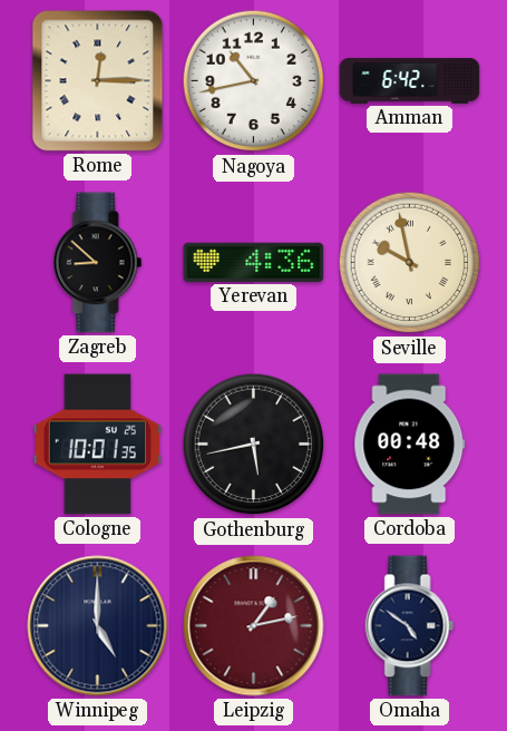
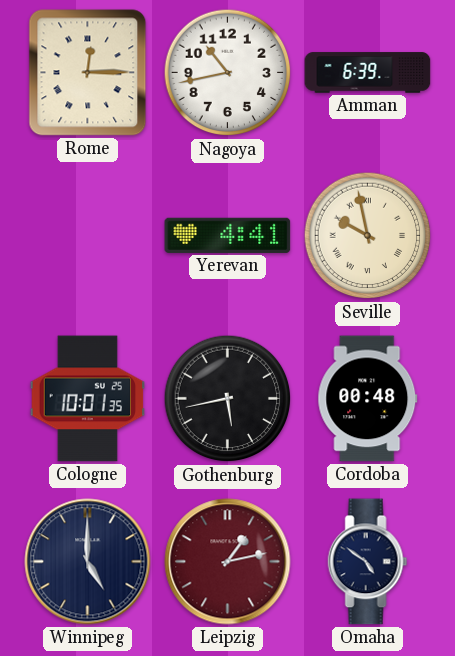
Amman: 6:42 -> 6:39
Zagreb: 8:52 -> none
Yerevan: 4:36 -> 4:41
